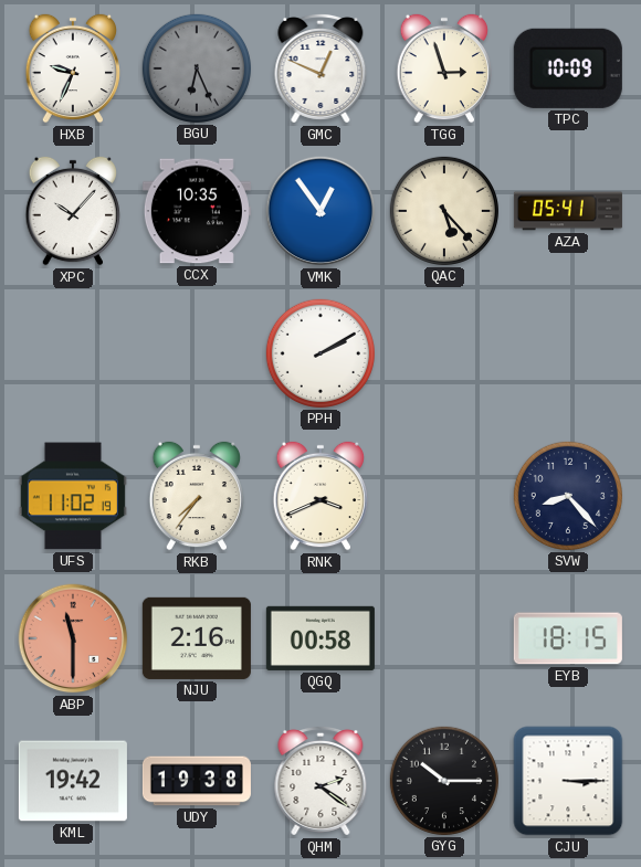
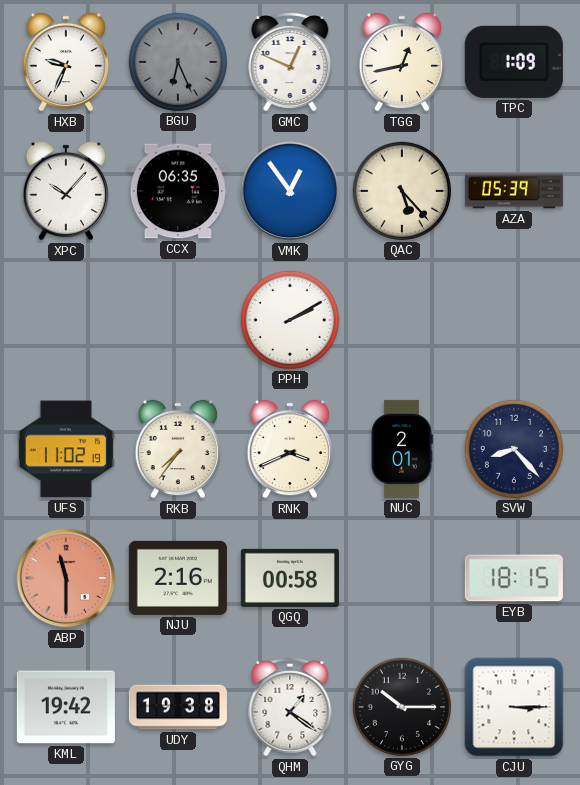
TGG: 2:57 -> 12:43
TPC: 10:09 -> 1:09
CCX: 10:35 -> 06:35
AZA: 05:41 -> 05:39
NUC: none -> 2:01
QHM: 2:21 -> 1:21
